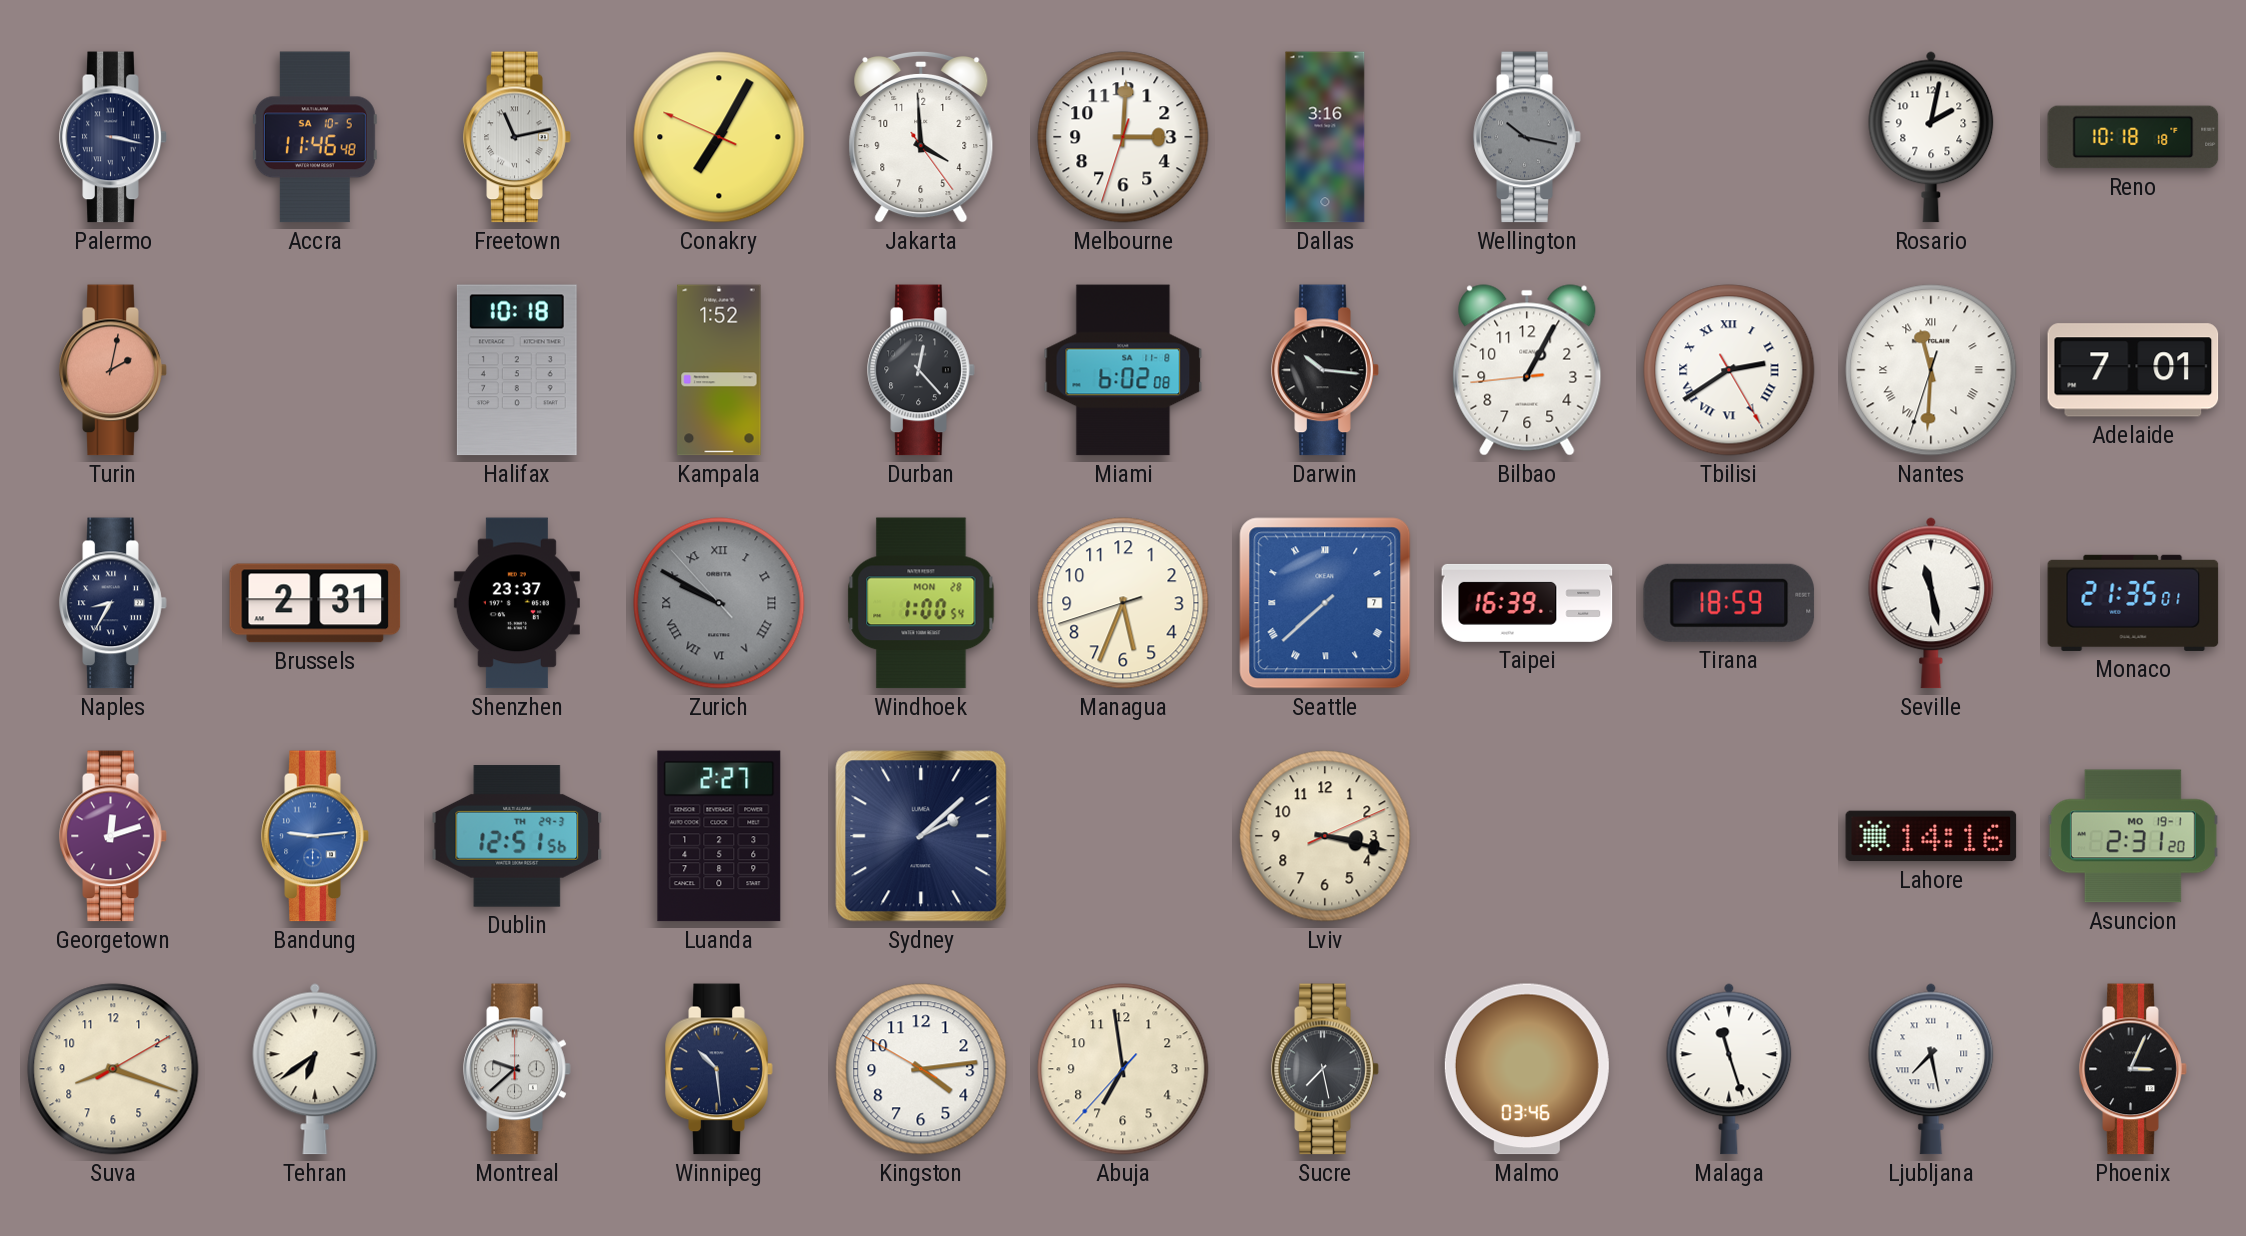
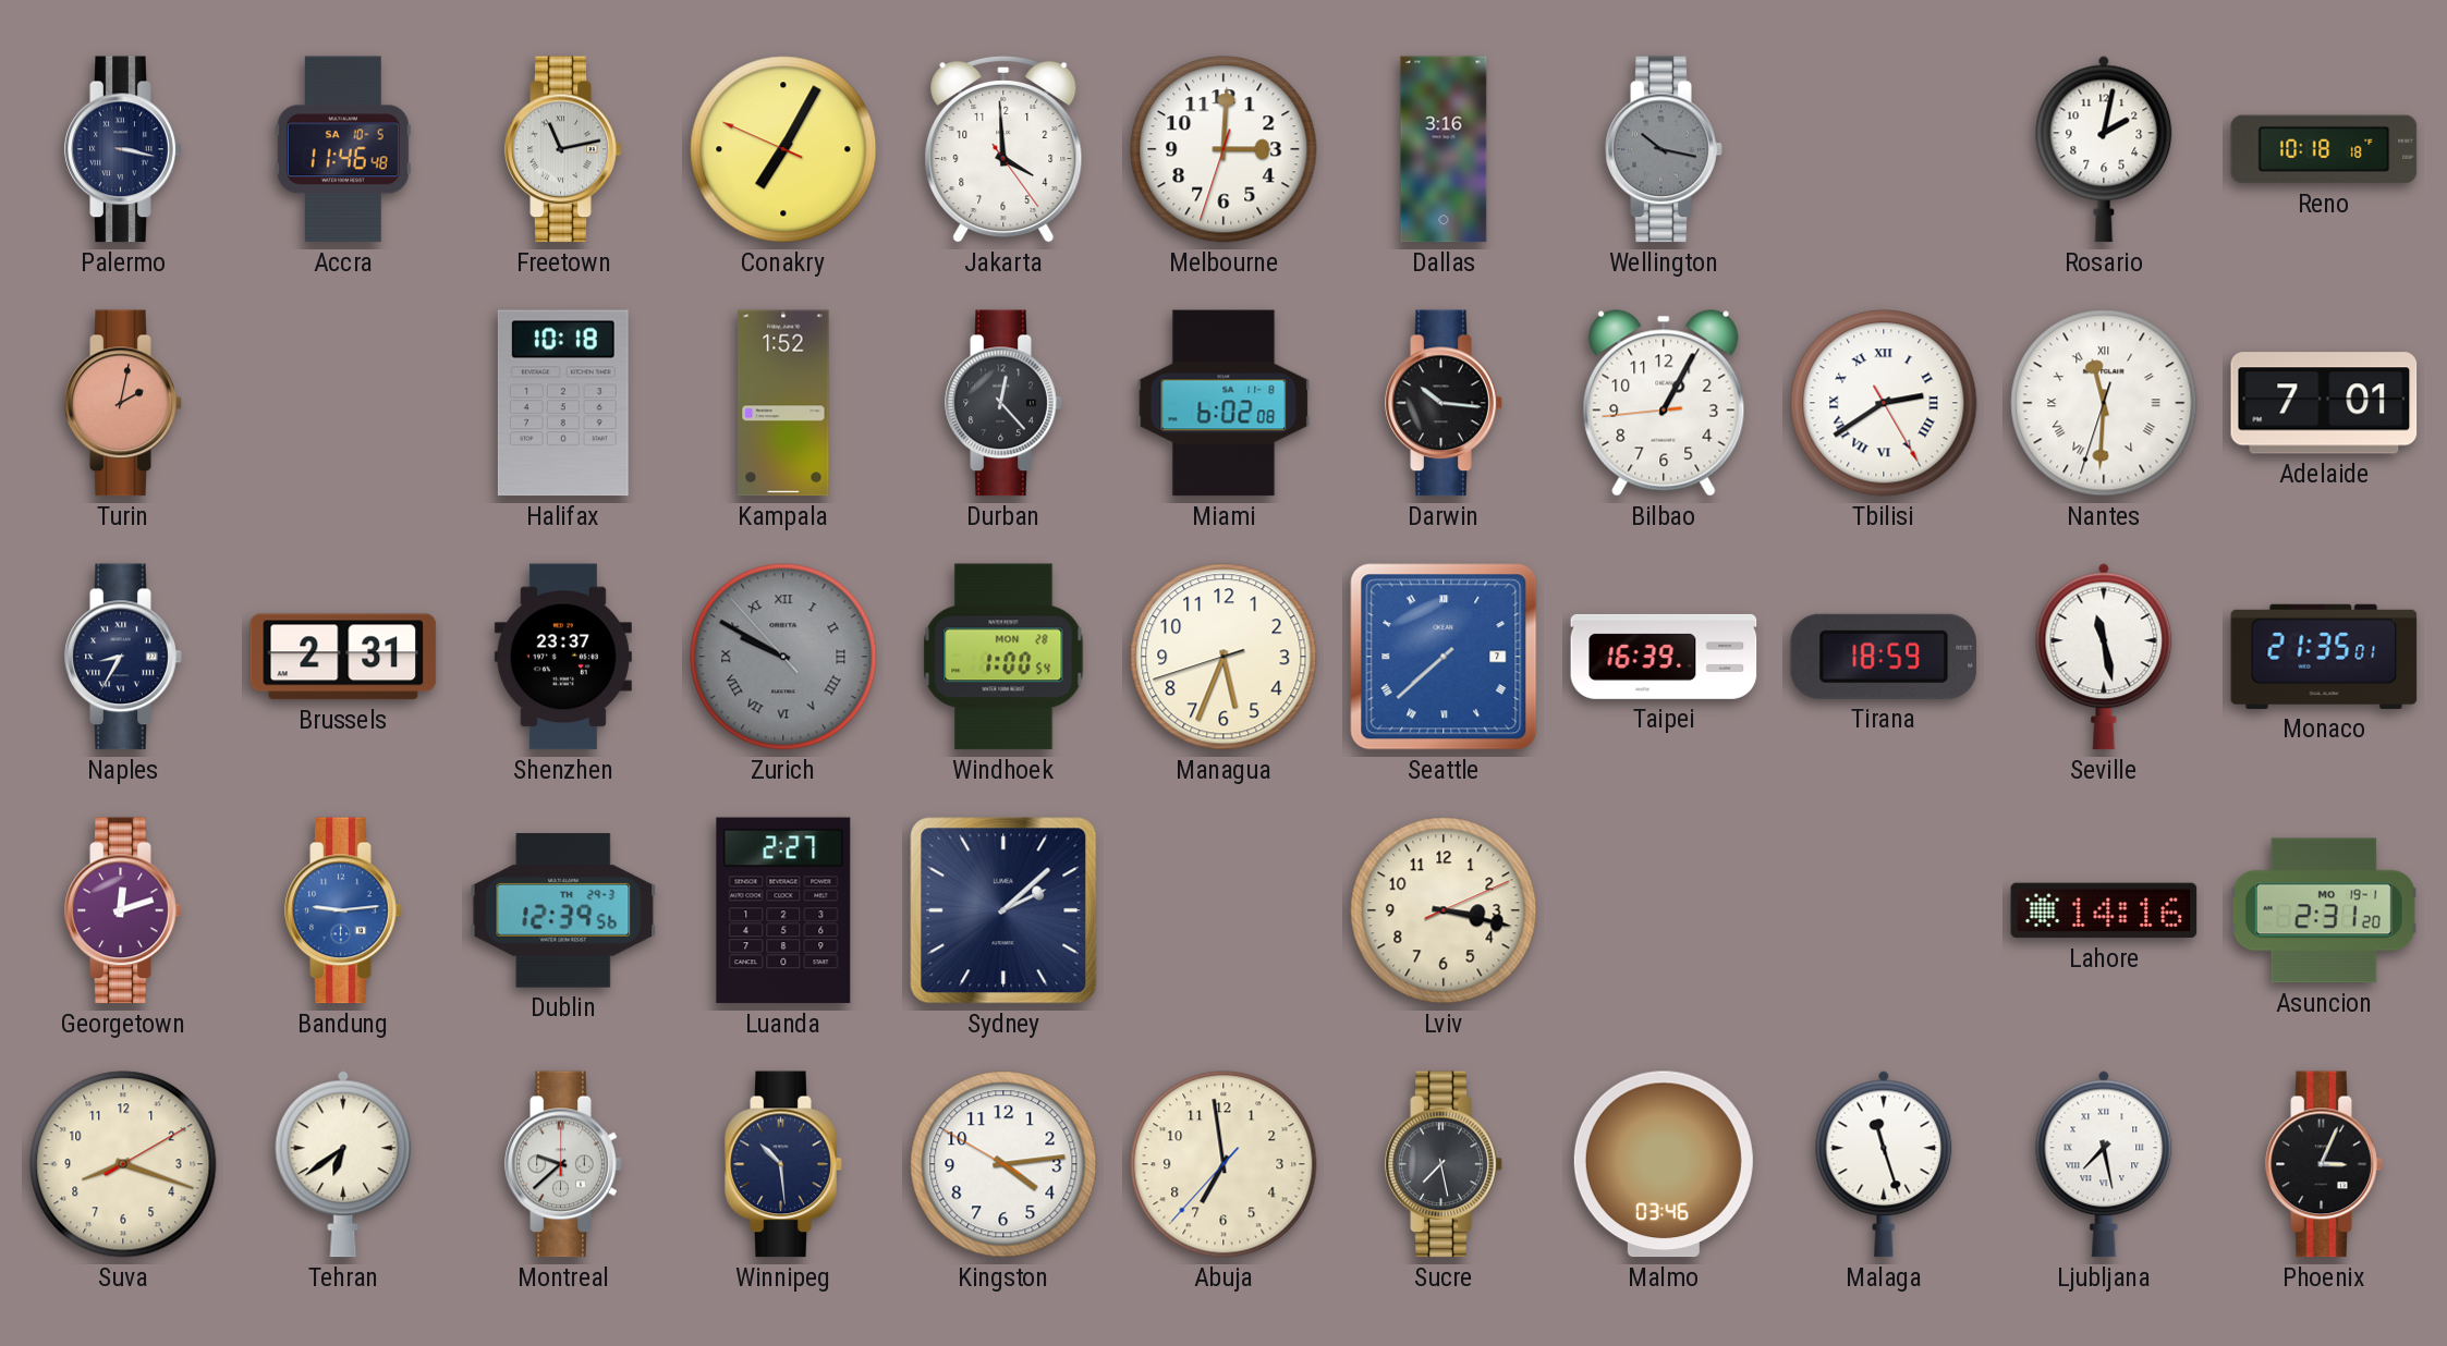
Dublin: 12:51 -> 12:39
